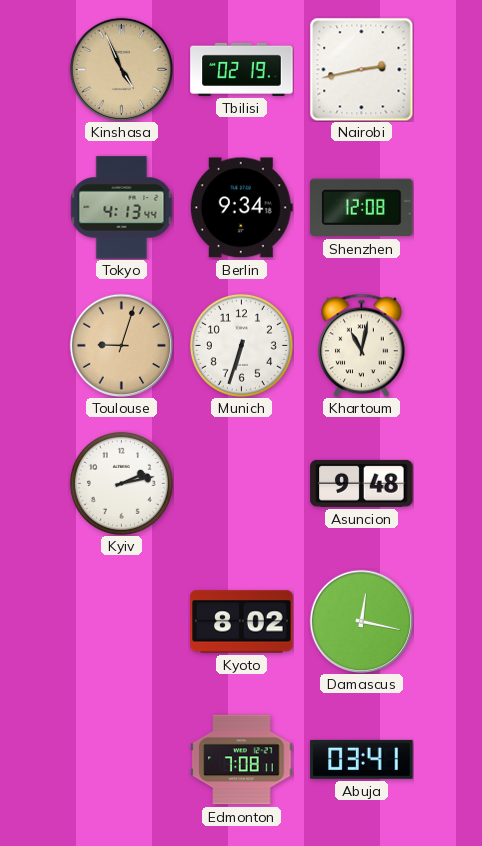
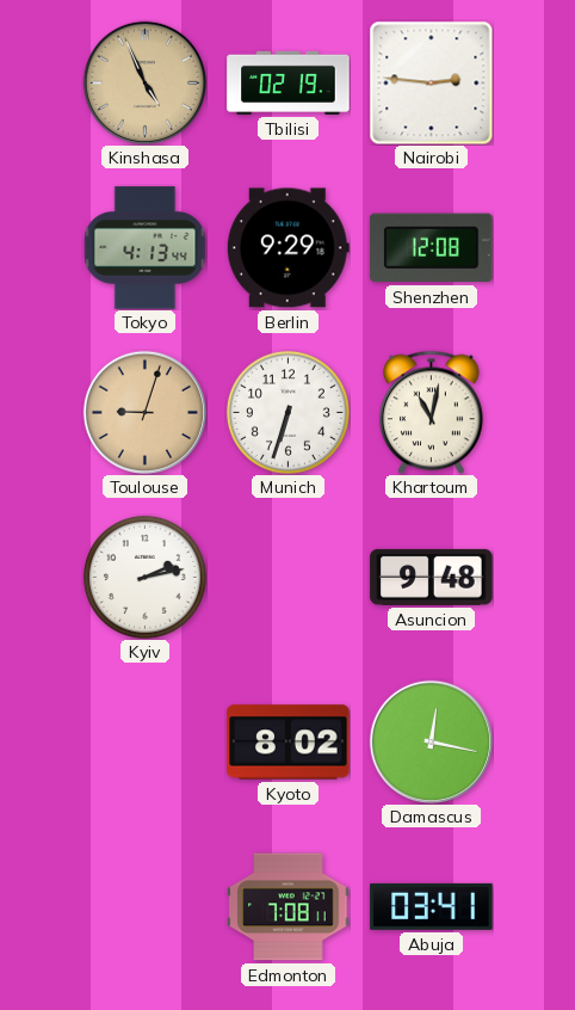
Nairobi: 2:43 -> 2:46
Berlin: 9:34 -> 9:29
